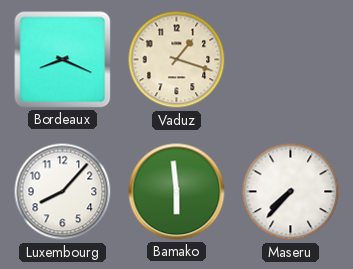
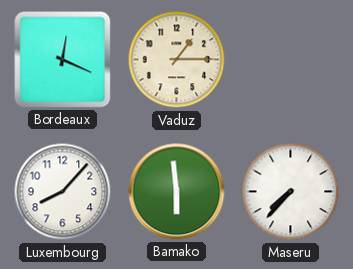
Bordeaux: 8:19 -> 12:19
Vaduz: 1:18 -> 1:15
